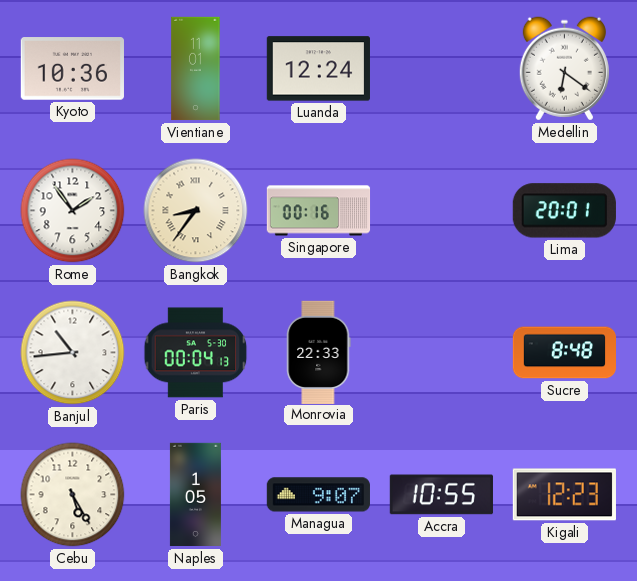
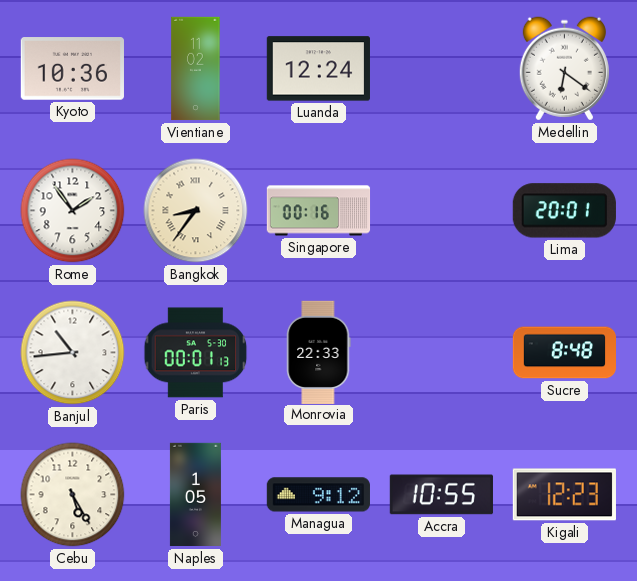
Vientiane: 11:01 -> 11:02
Paris: 00:04 -> 00:01
Managua: 9:07 -> 9:12
